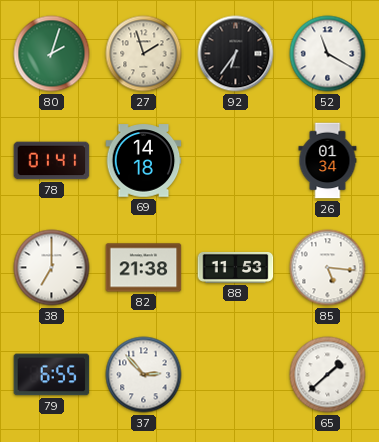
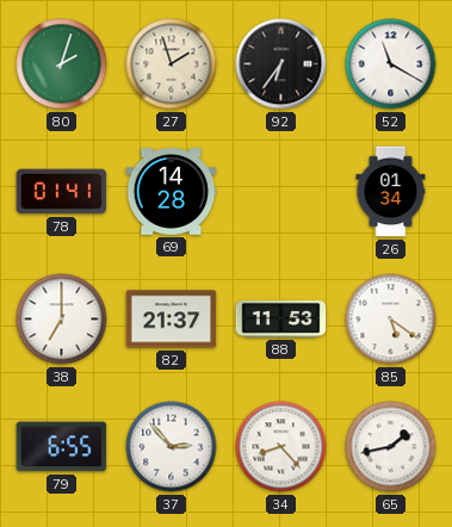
69: 14:18 -> 14:28
82: 21:38 -> 21:37
85: 5:16 -> 5:21
34: none -> 8:23
65: 1:38 -> 1:43
